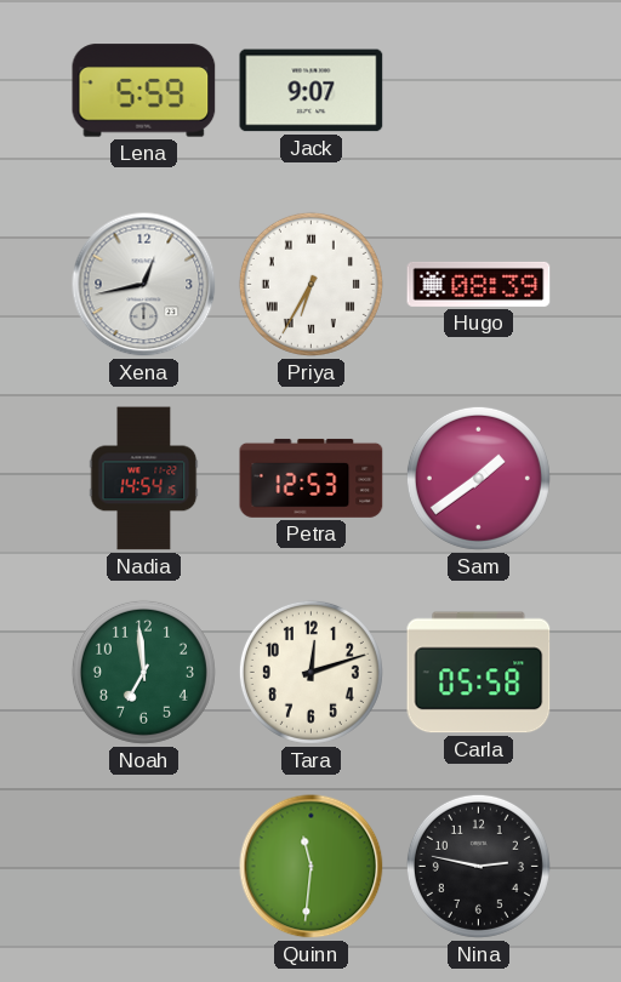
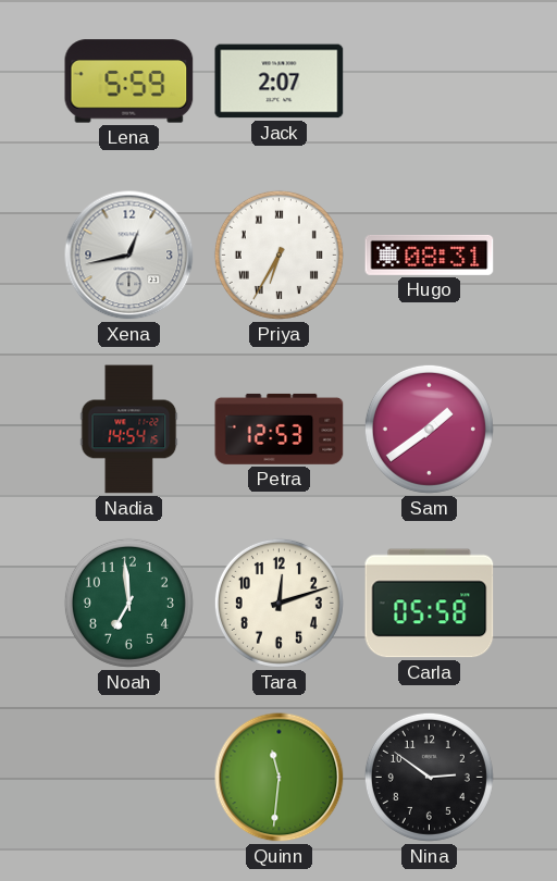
Jack: 9:07 -> 2:07
Hugo: 08:39 -> 08:31
Nina: 2:47 -> 2:51
